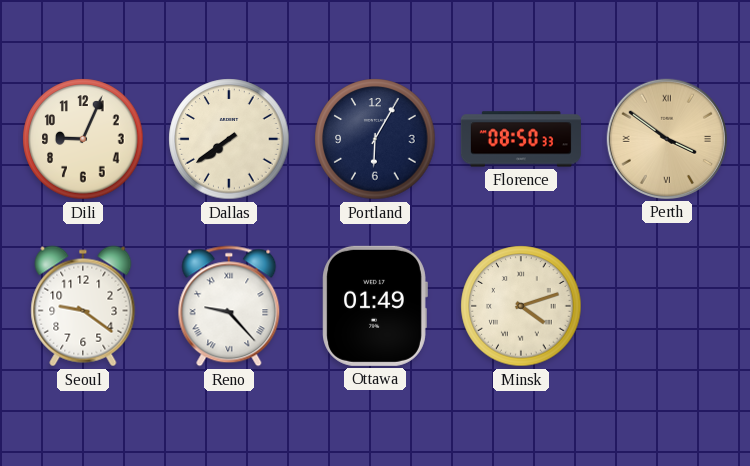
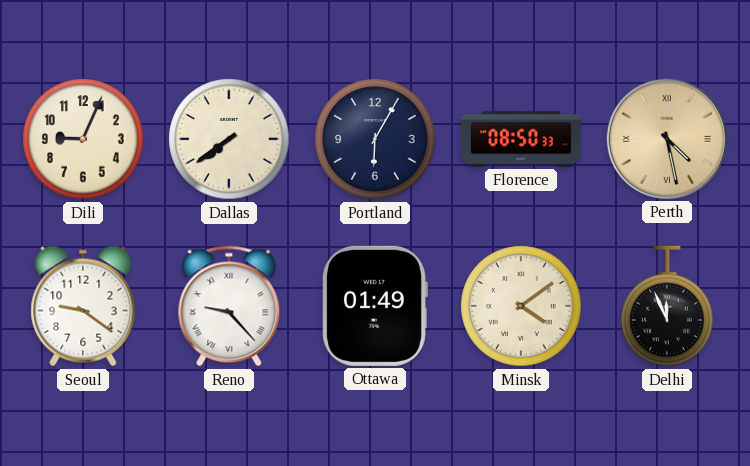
Perth: 3:51 -> 4:28
Minsk: 4:12 -> 4:09
Delhi: none -> 11:56
